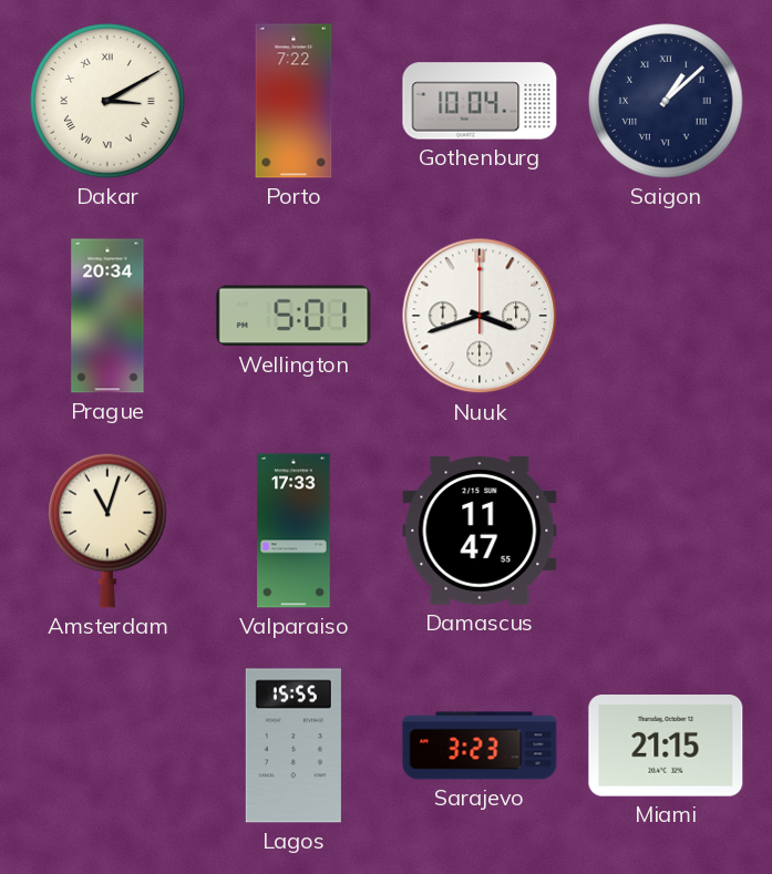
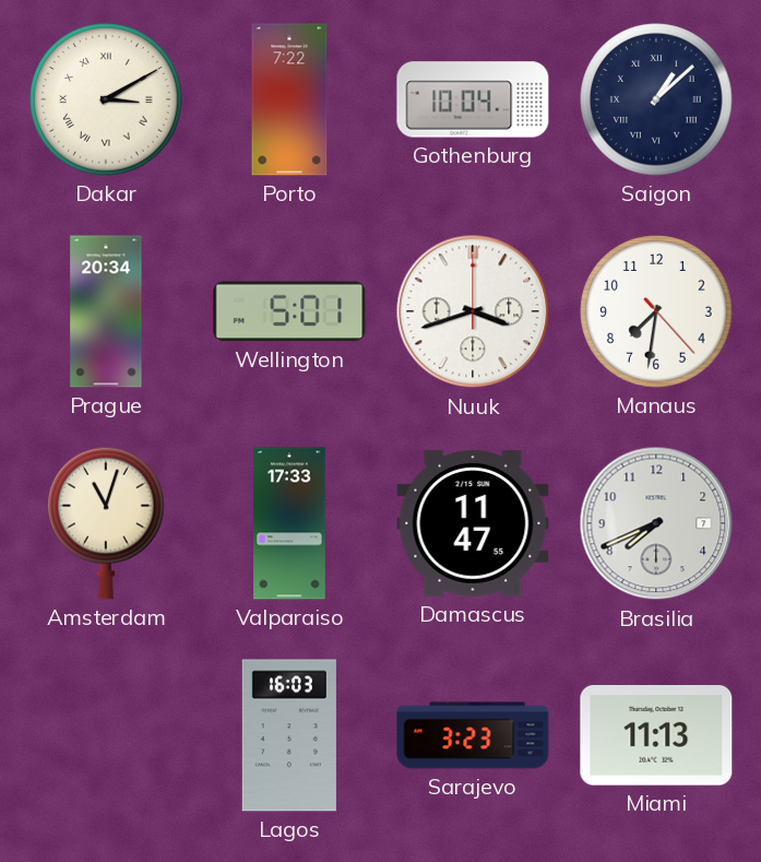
Manaus: none -> 7:31
Brasilia: none -> 7:41
Lagos: 15:55 -> 16:03
Miami: 21:15 -> 11:13
